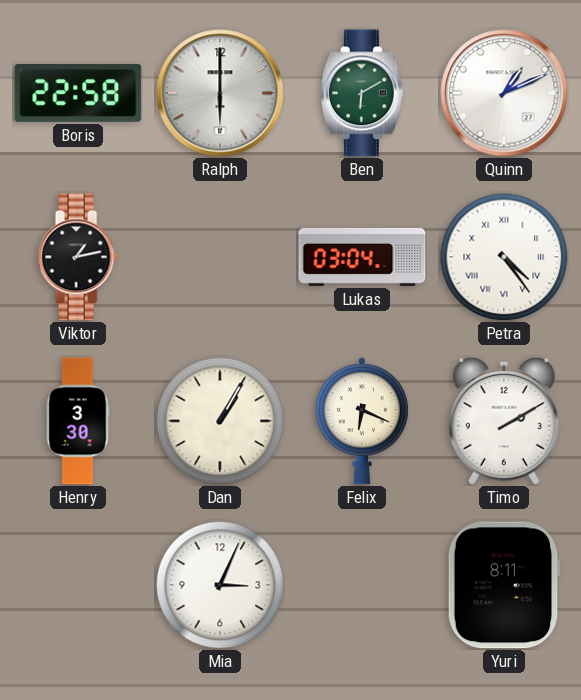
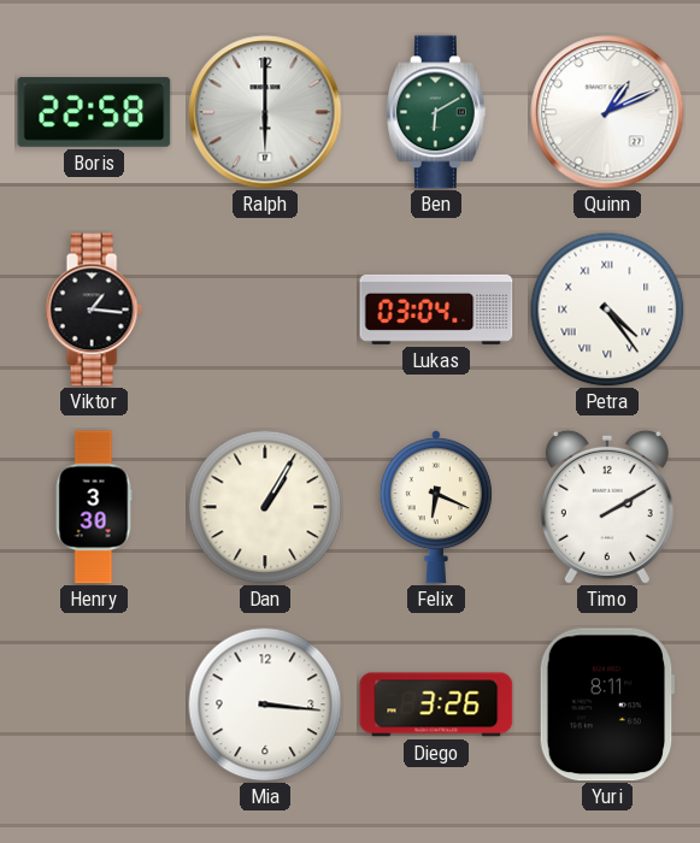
Viktor: 1:13 -> 1:16
Mia: 3:04 -> 3:16
Diego: none -> 3:26
